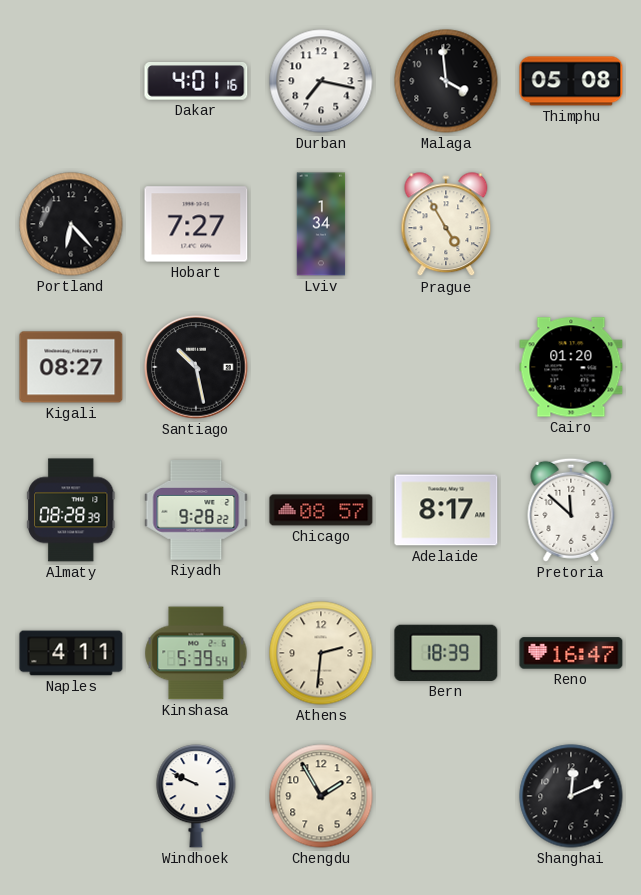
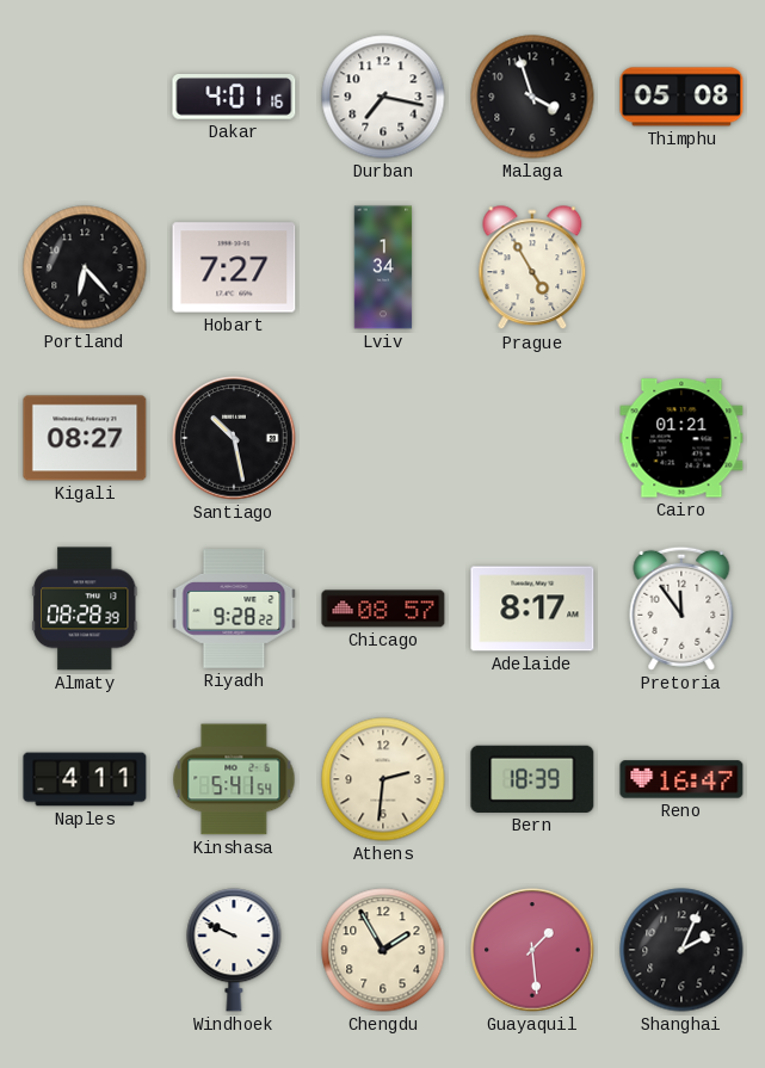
Malaga: 3:59 -> 3:57
Cairo: 01:20 -> 01:21
Pretoria: 11:52 -> 11:54
Kinshasa: 5:39 -> 5:41
Guayaquil: none -> 1:29
Shanghai: 12:11 -> 2:04
